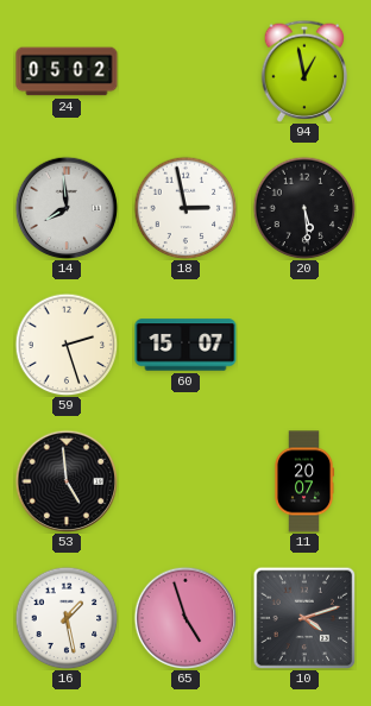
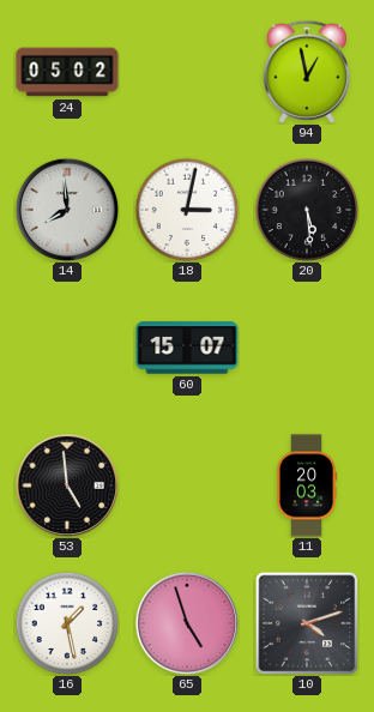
18: 2:58 -> 3:02
59: 2:27 -> none
11: 20:07 -> 20:03
